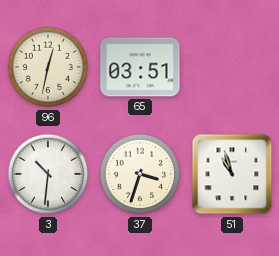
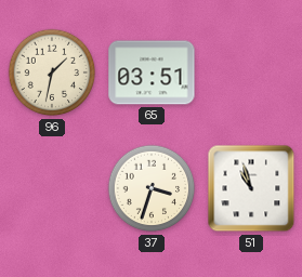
96: 12:32 -> 1:32
3: 10:31 -> none
